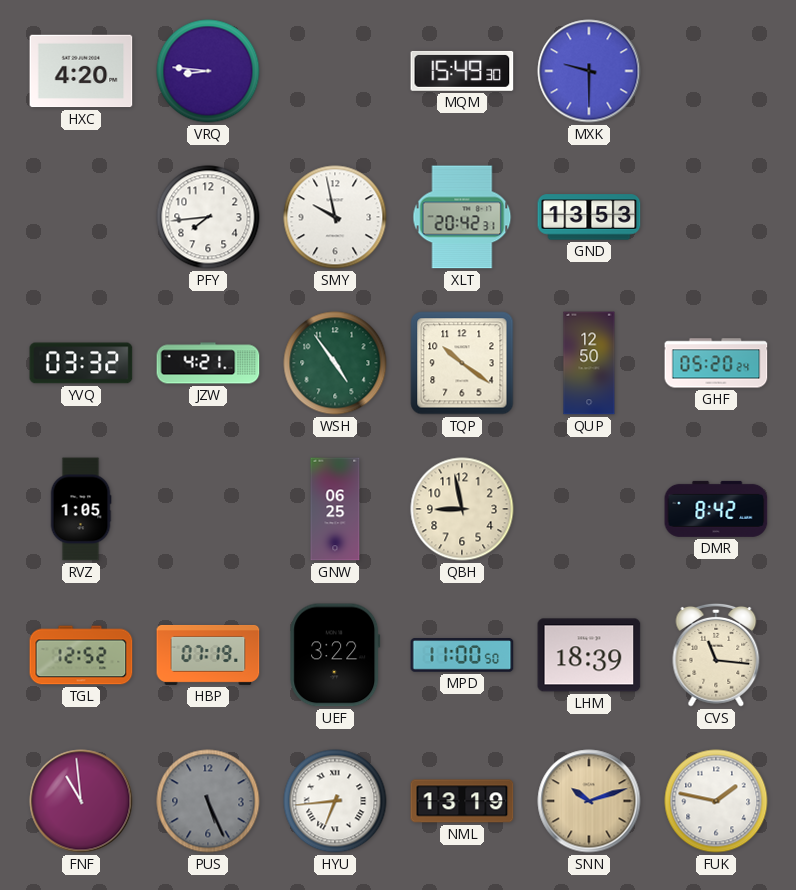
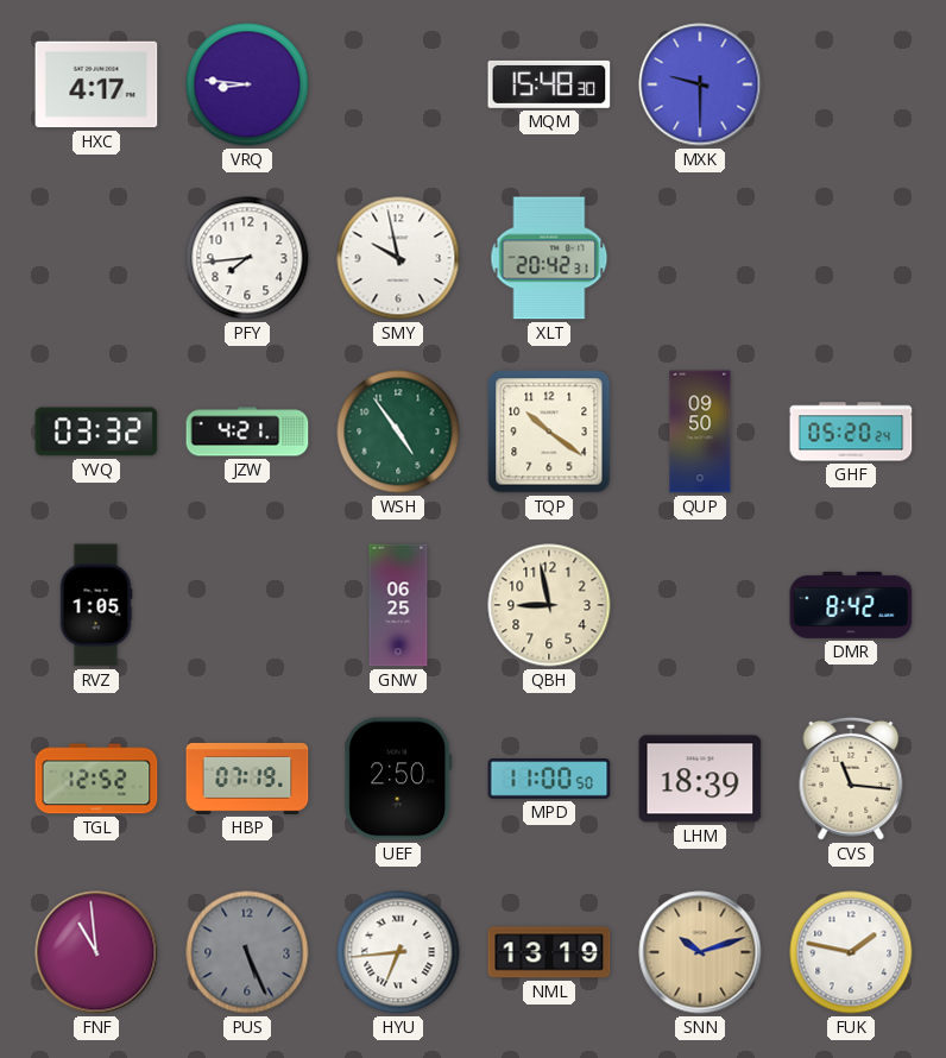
HXC: 4:20 -> 4:17
MQM: 15:49 -> 15:48
GND: 13:53 -> none
QUP: 12:50 -> 09:50
UEF: 3:22 -> 2:50
